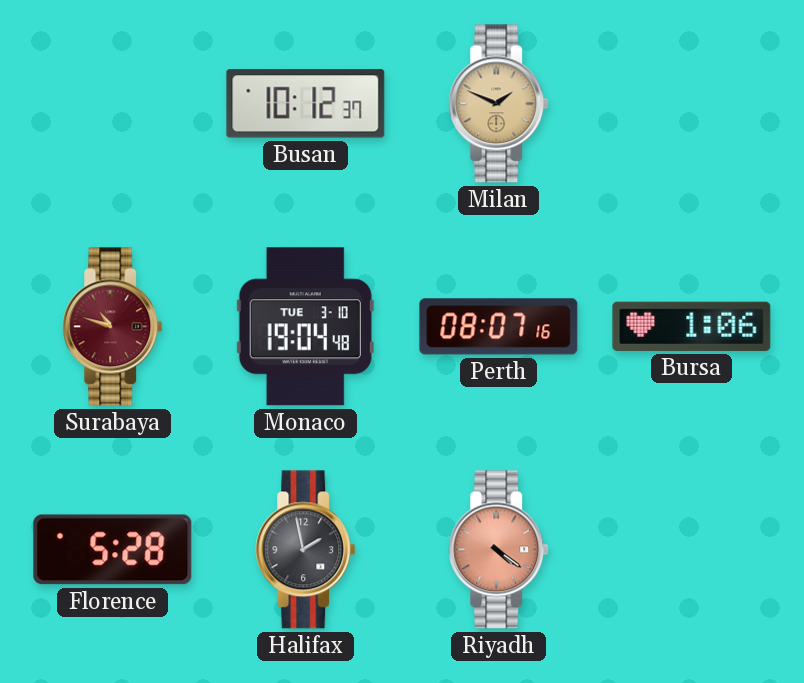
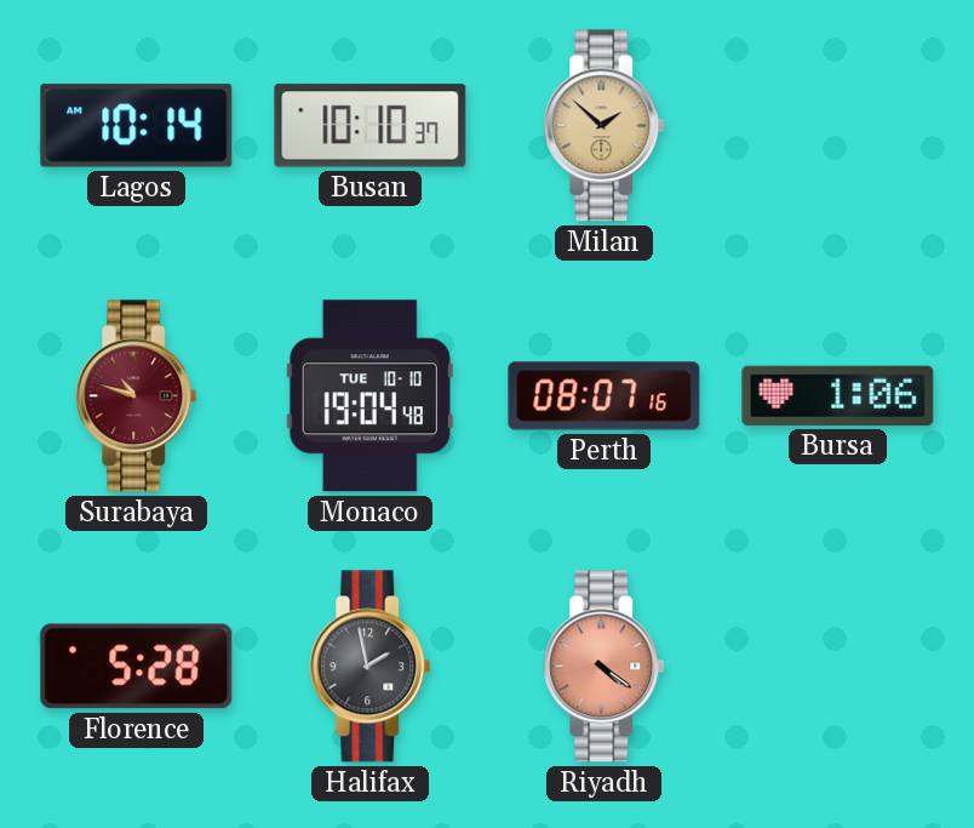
Lagos: none -> 10:14
Busan: 10:12 -> 10:10
Milan: 1:49 -> 1:52
Monaco date: TUE 3-10 -> TUE 10-10
